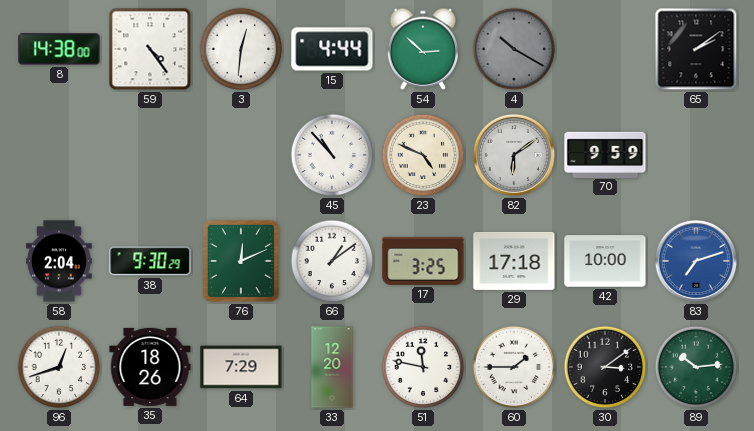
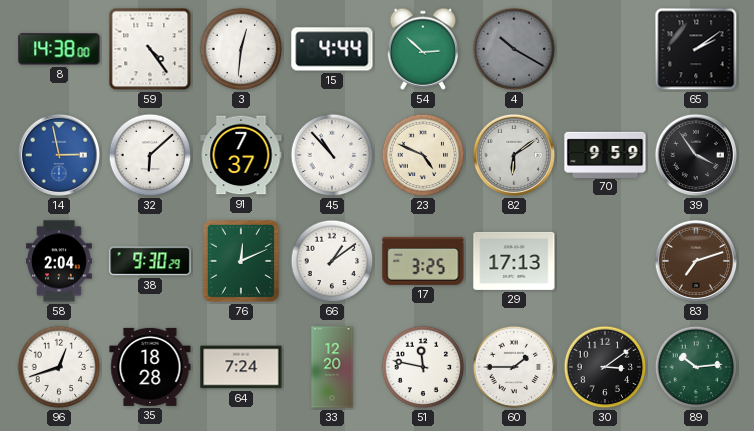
14: none -> 2:58
32: none -> 6:08
91: none -> 7:37
39: none -> 3:54
29: 17:18 -> 17:13
42: 10:00 -> none
83 dial: blue -> brown
35: 18:26 -> 18:28
64: 7:29 -> 7:24
